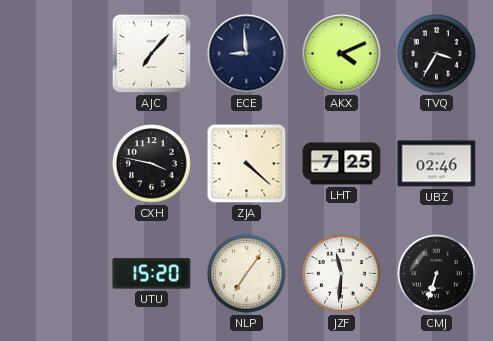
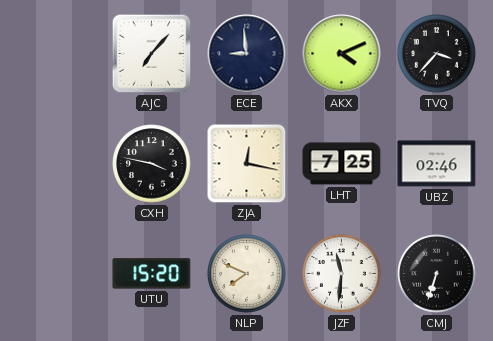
TVQ: 3:35 -> 3:37
ZJA: 4:22 -> 12:17
NLP: 7:06 -> 7:49
